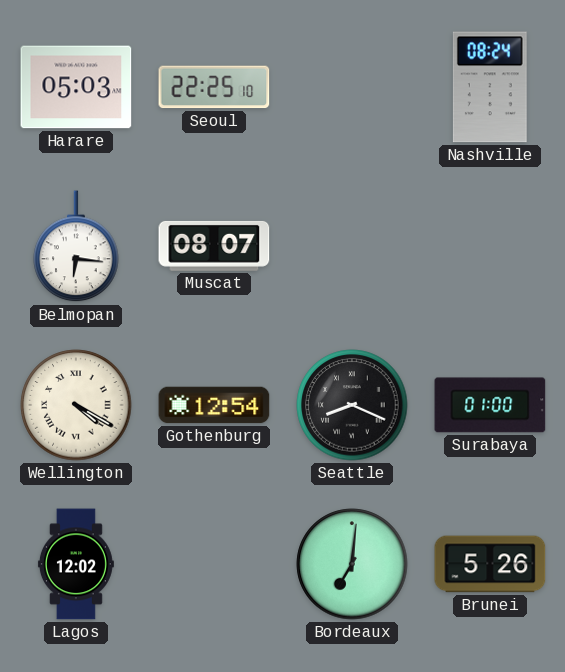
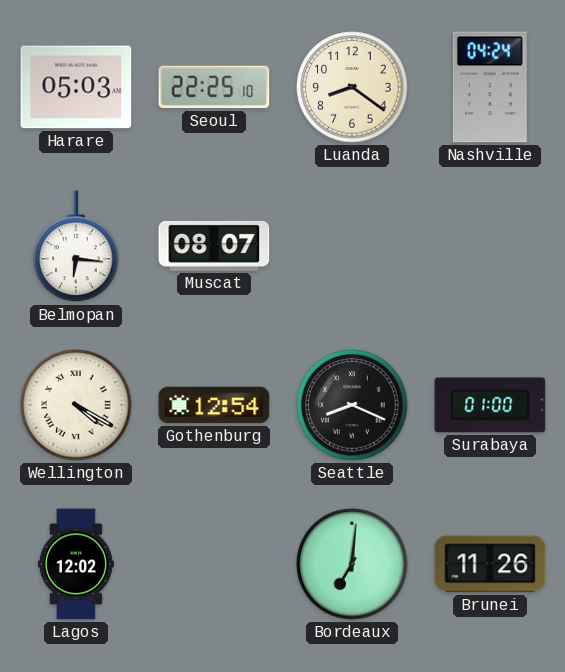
Luanda: none -> 8:21
Nashville: 08:24 -> 04:24
Brunei: 5:26 -> 11:26
